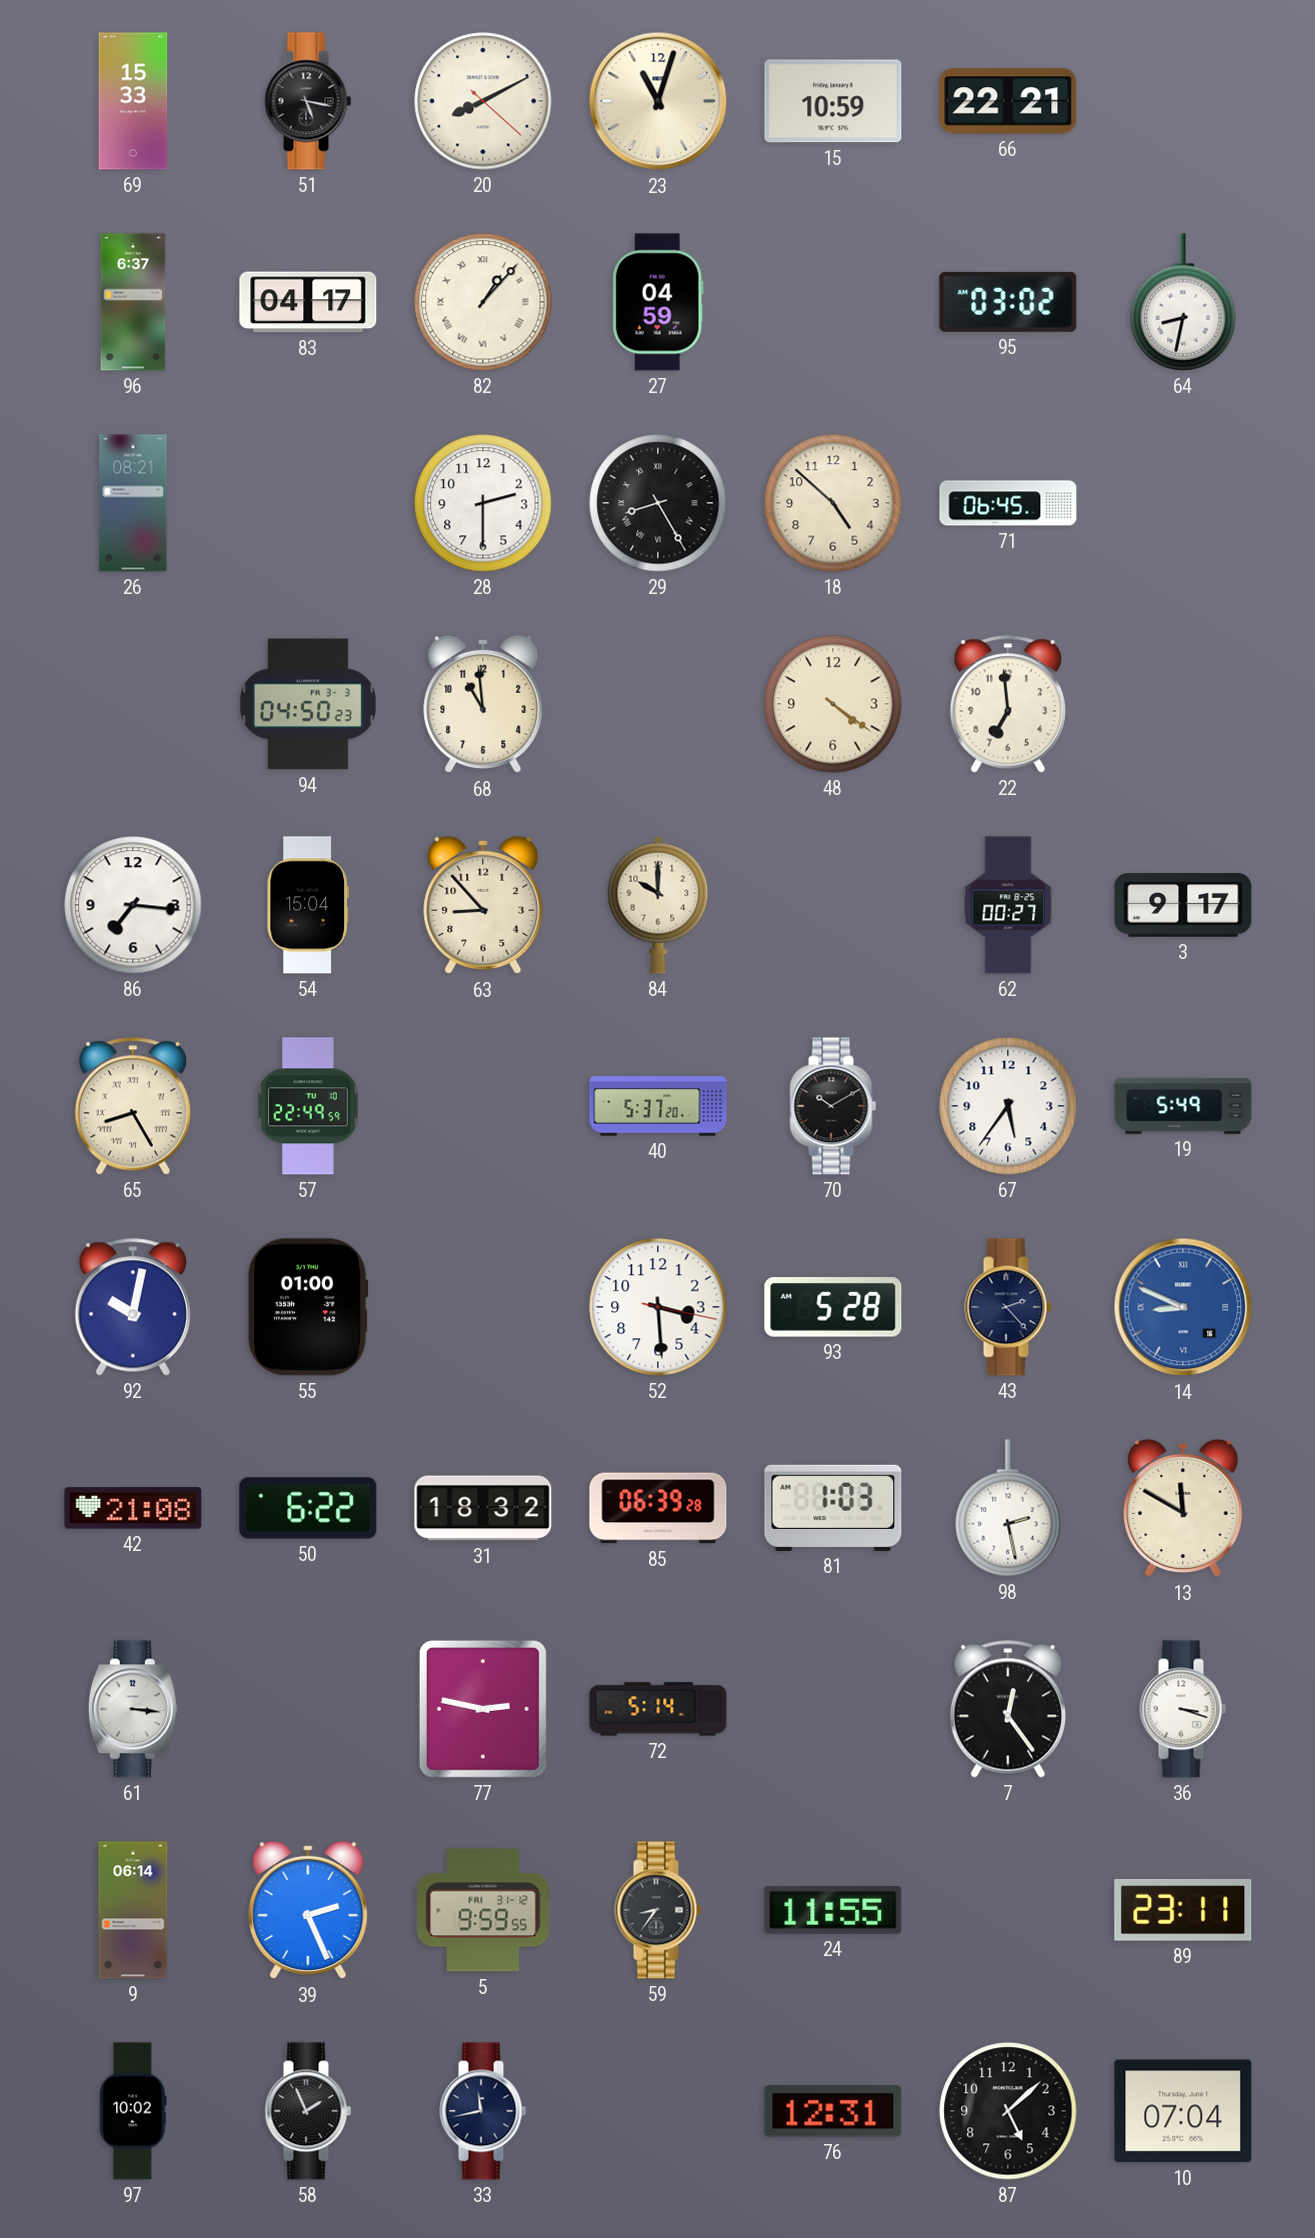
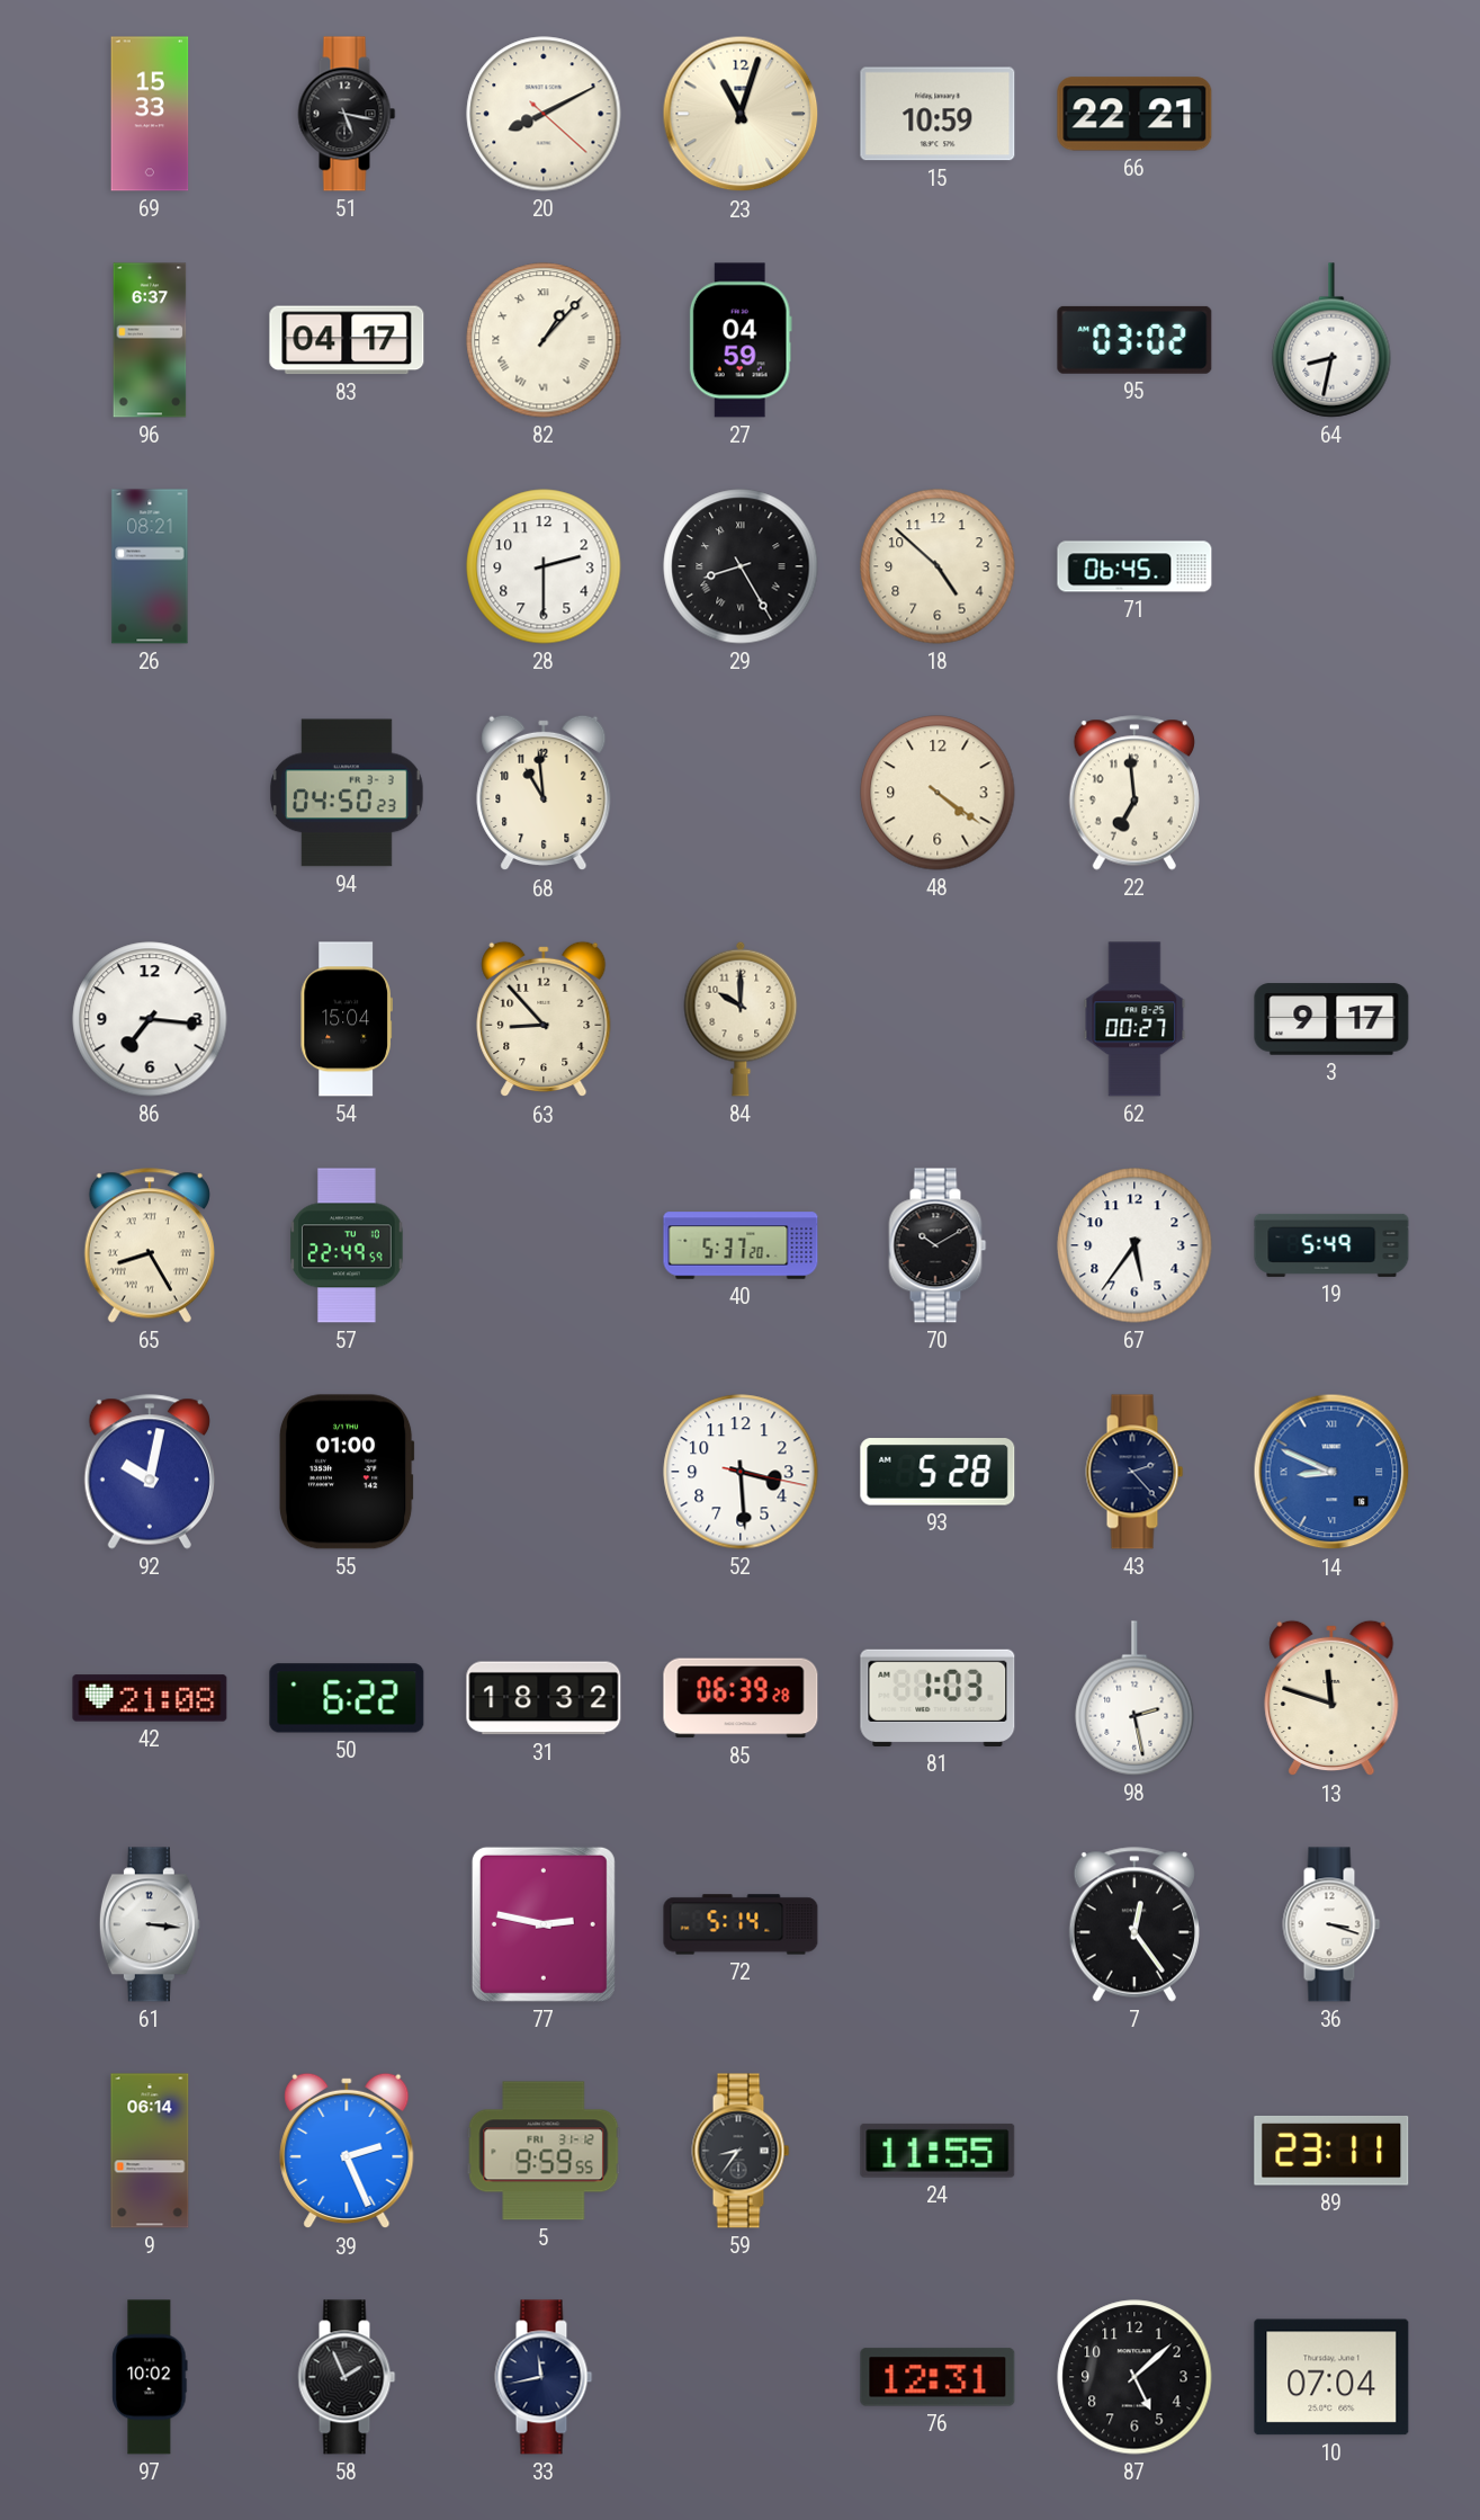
13: 11:50 -> 11:48
